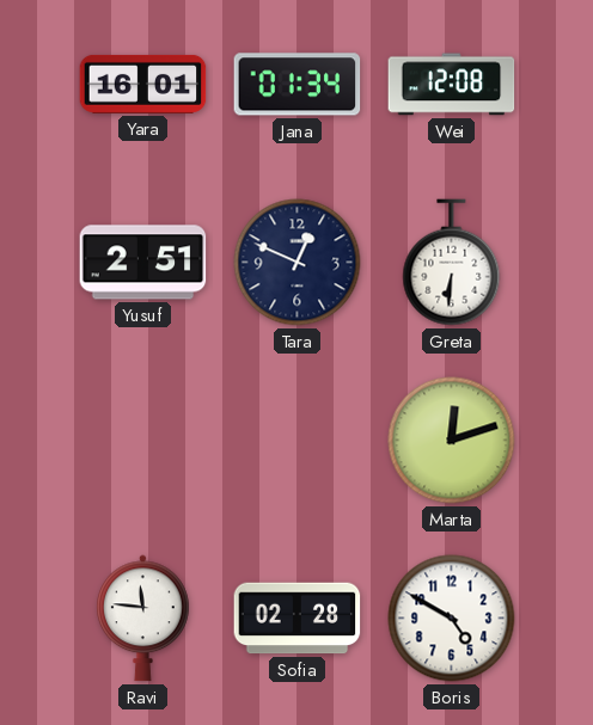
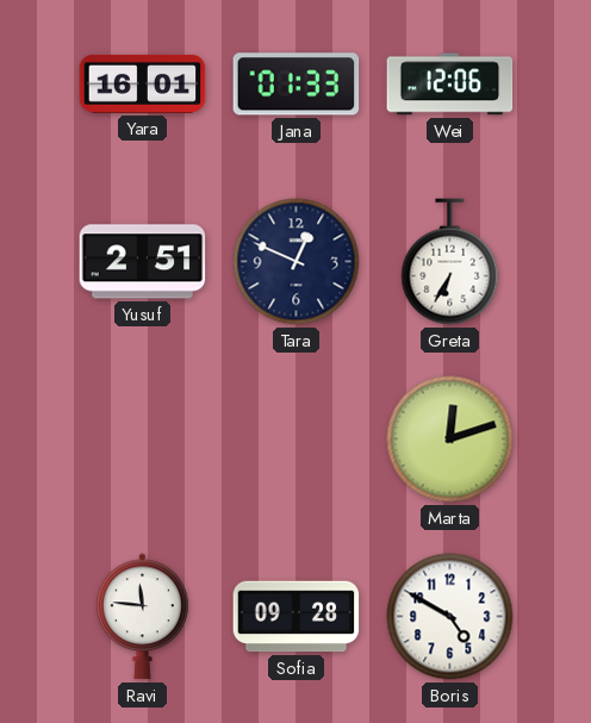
Jana: 01:34 -> 01:33
Wei: 12:08 -> 12:06
Greta: 6:31 -> 6:35
Sofia: 02:28 -> 09:28
